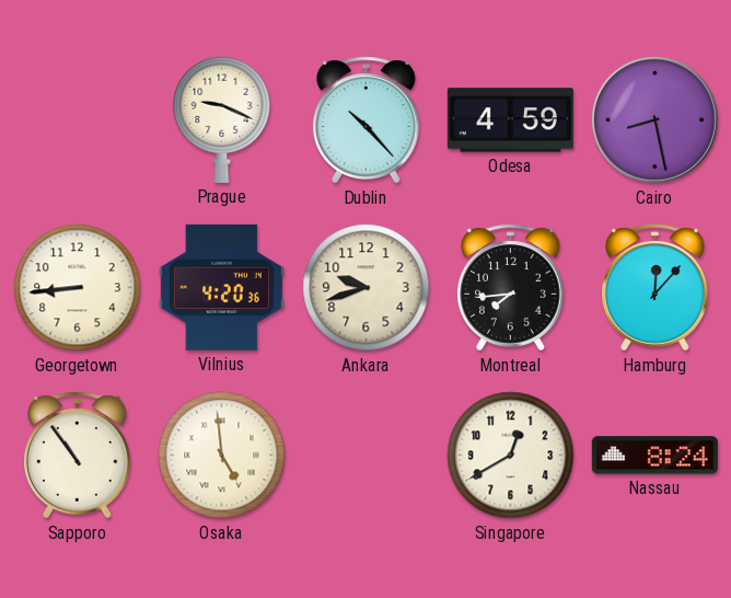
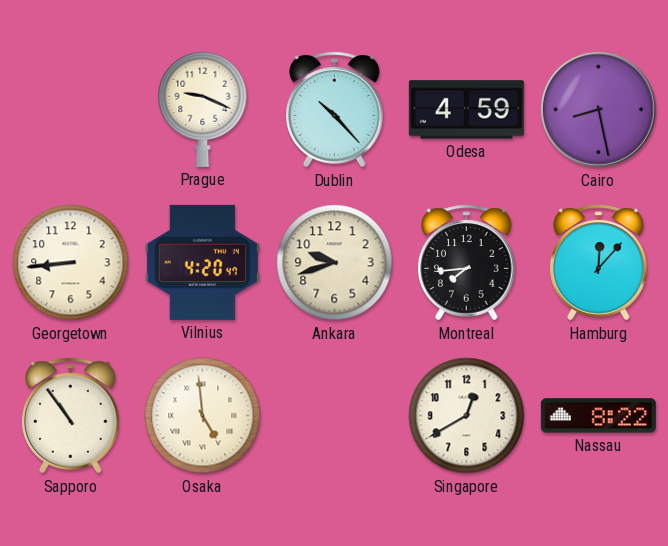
Vilnius: 4:20:36 -> 4:20:47
Nassau: 8:24 -> 8:22
